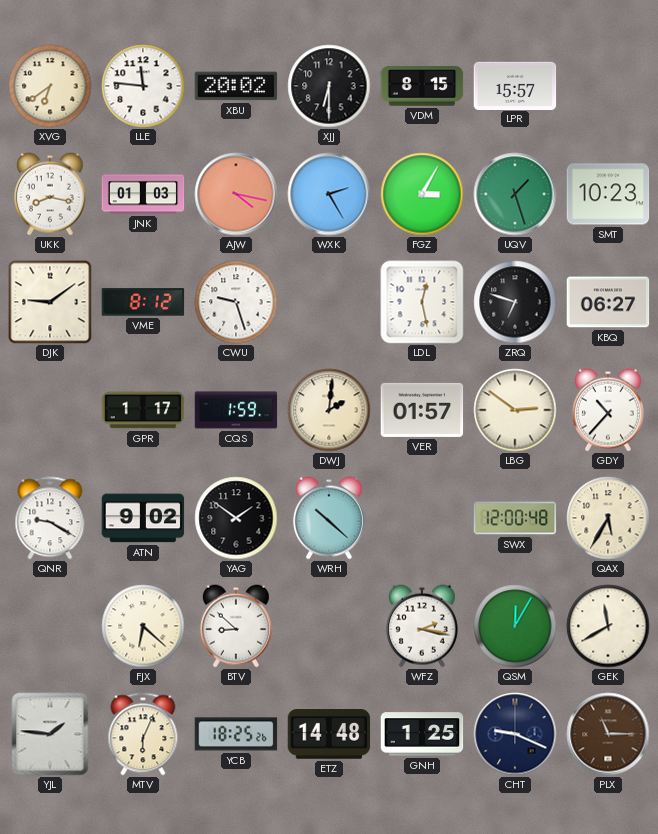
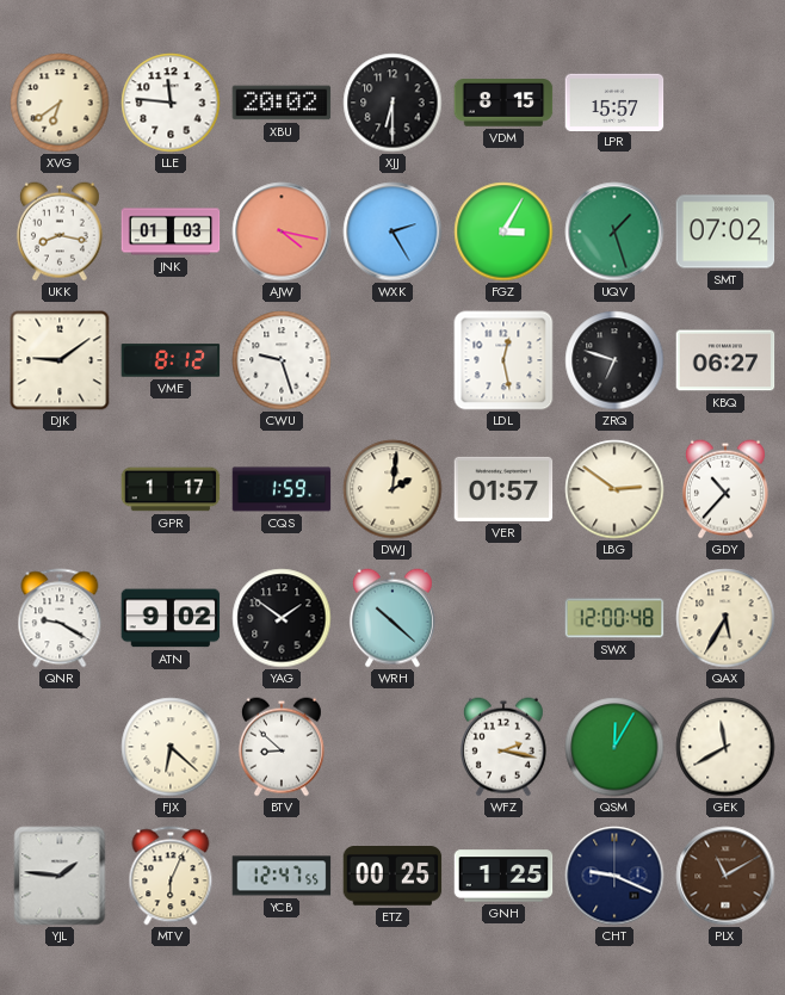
SMT: 10:23 -> 07:02
YCB: 18:25 -> 12:47
ETZ: 14:48 -> 00:25
PLX: 11:15 -> 11:10
